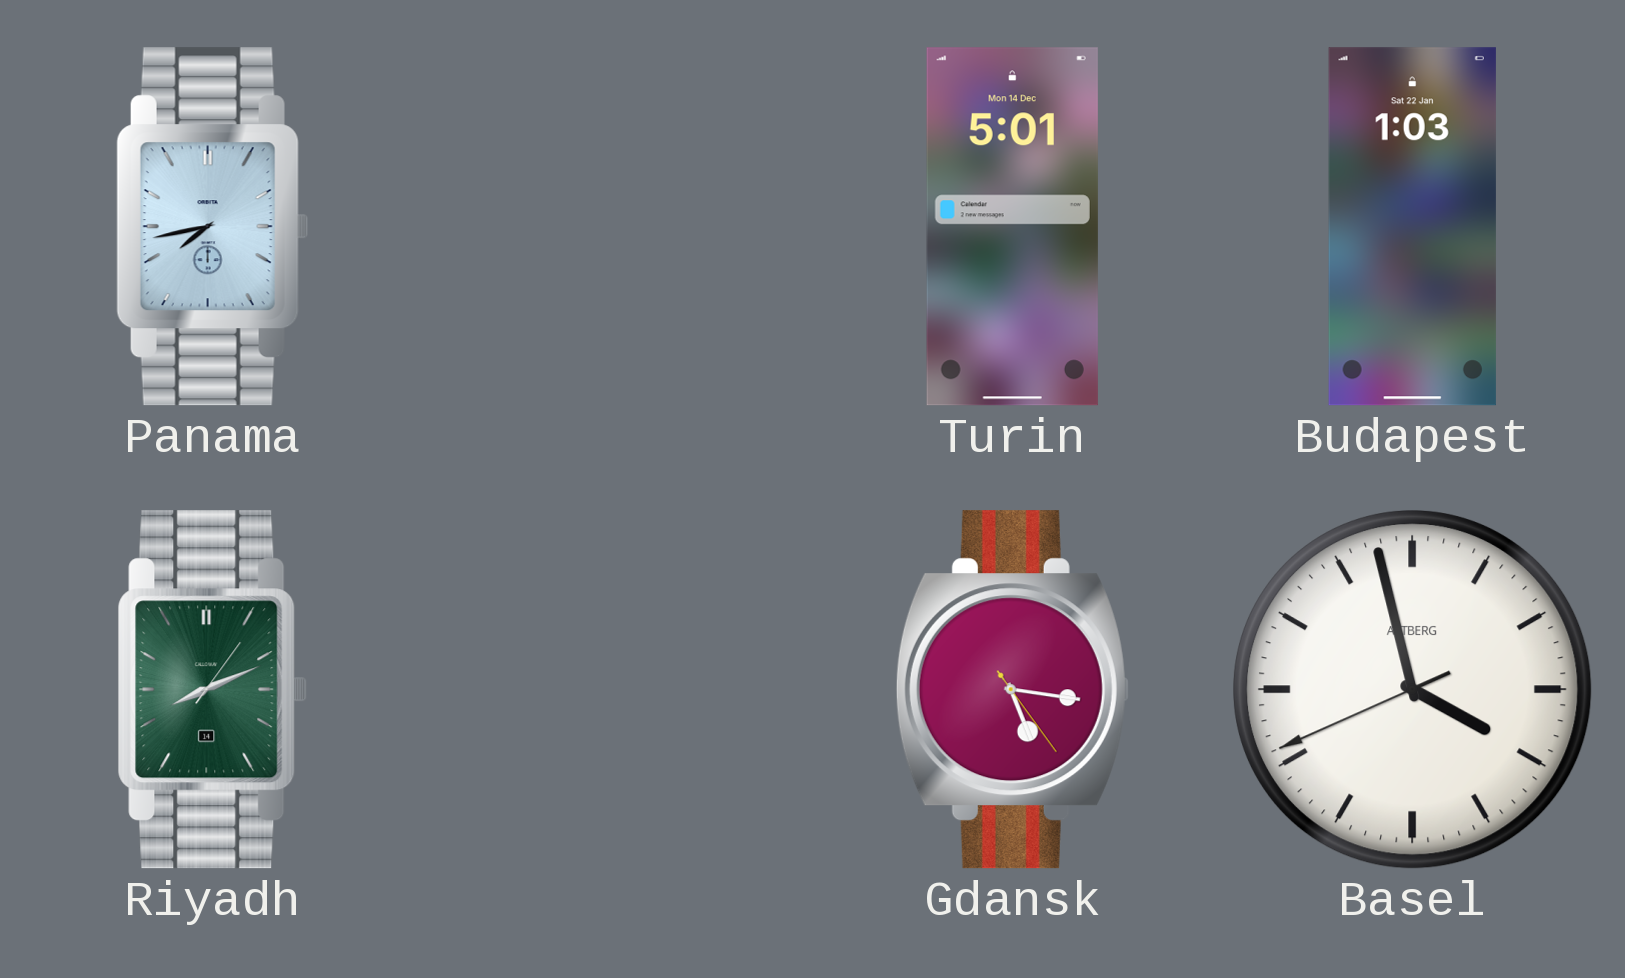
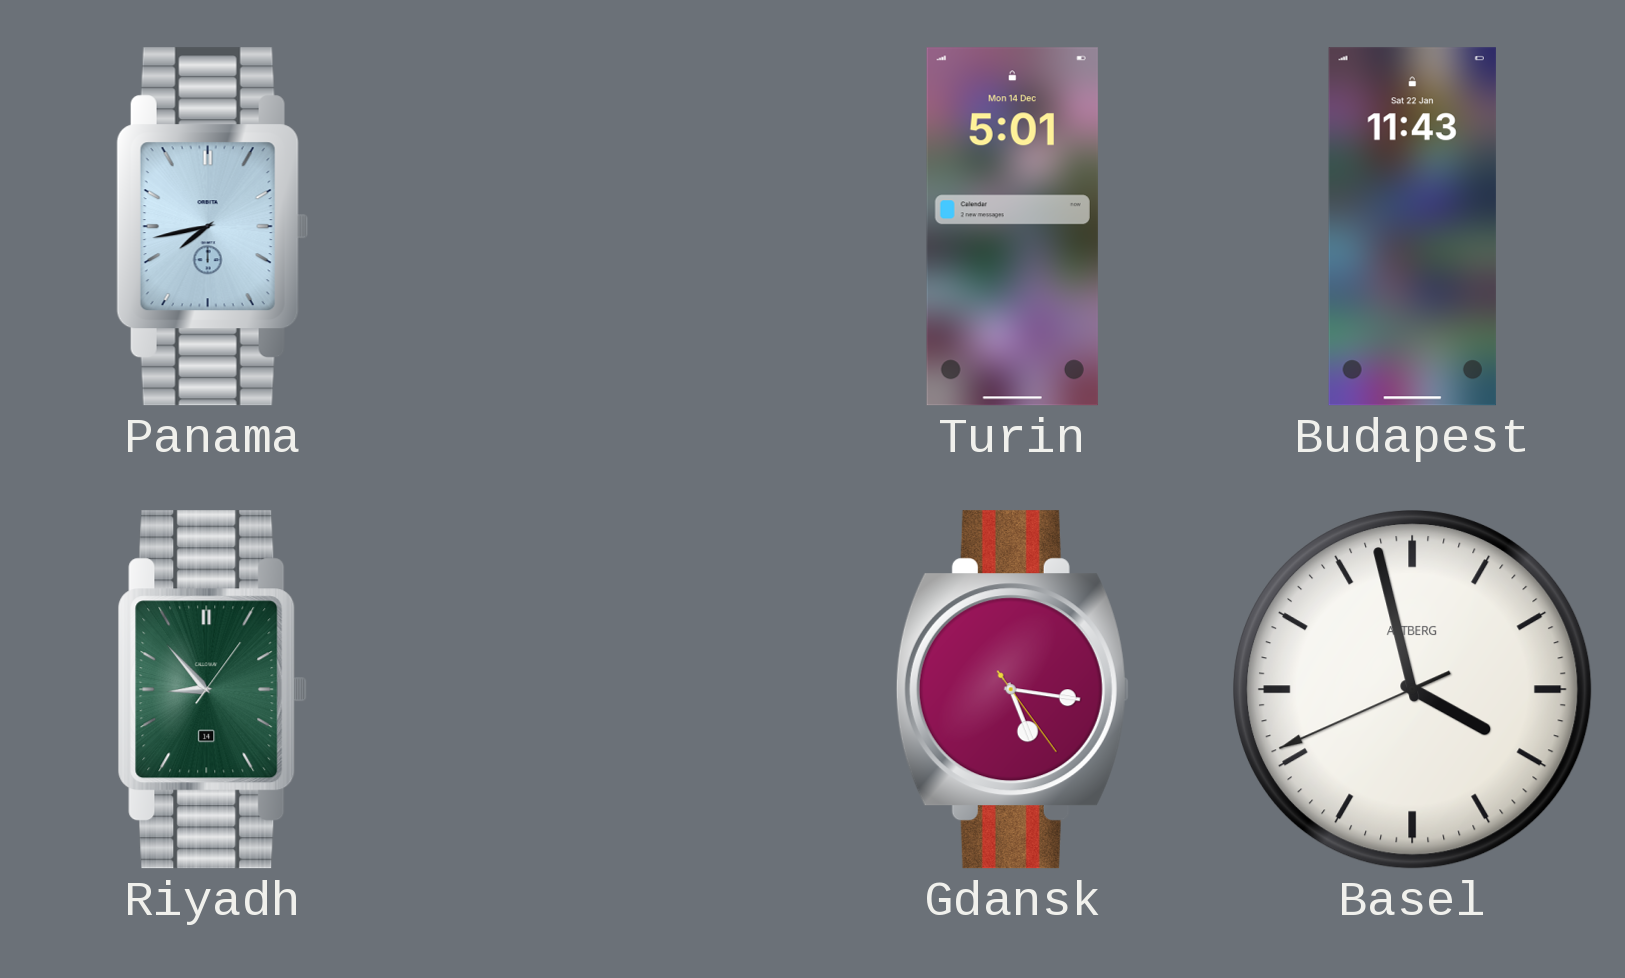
Budapest: 1:03 -> 11:43
Riyadh: 8:11 -> 8:53
